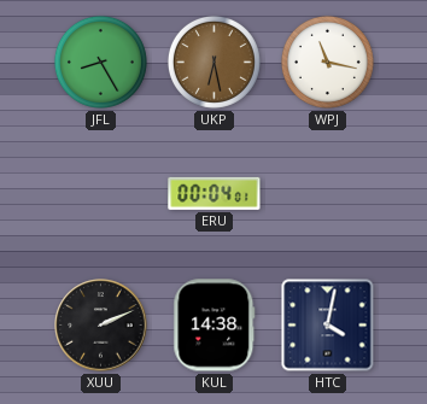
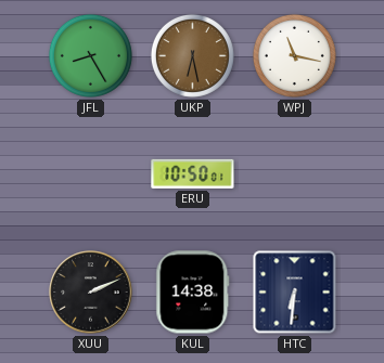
ERU: 00:04 -> 10:50
HTC: 4:02 -> 6:31
